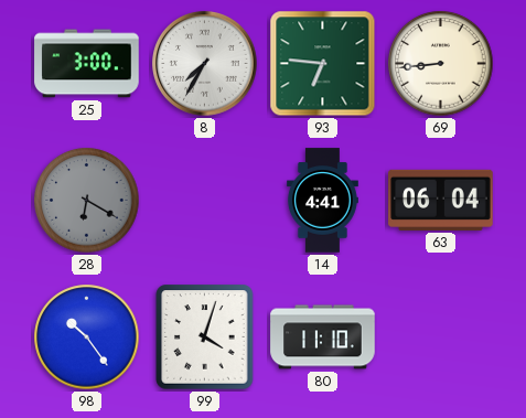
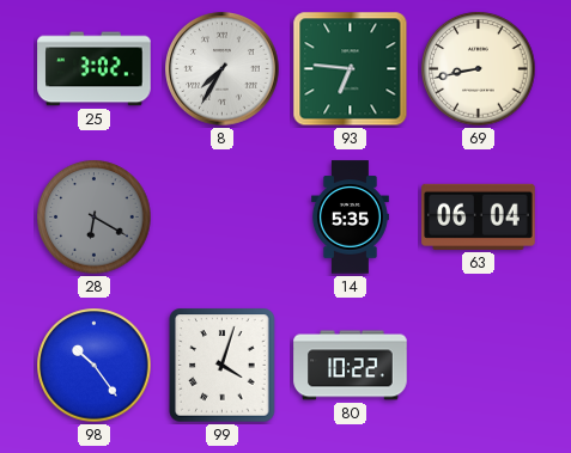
25: 3:00 -> 3:02
69: 8:44 -> 8:43
14: 4:41 -> 5:35
80: 11:10 -> 10:22
